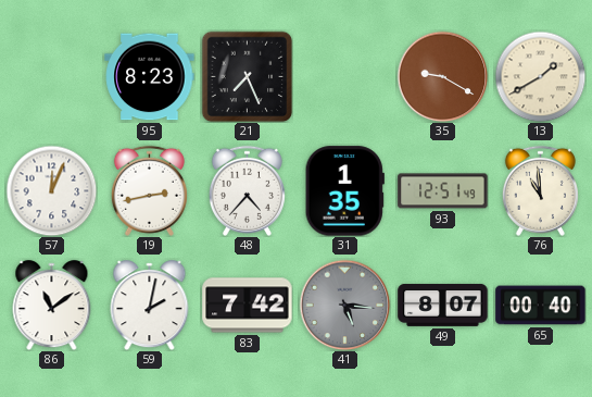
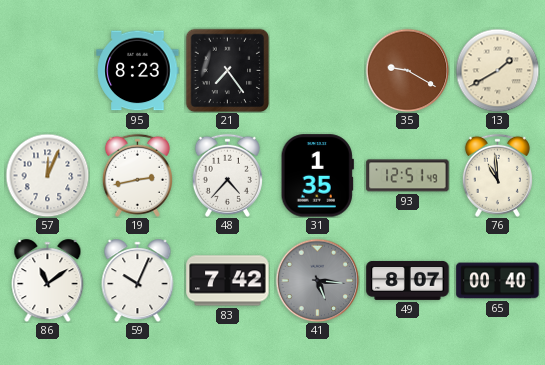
21: 7:26 -> 7:24
59: 2:02 -> 10:04
